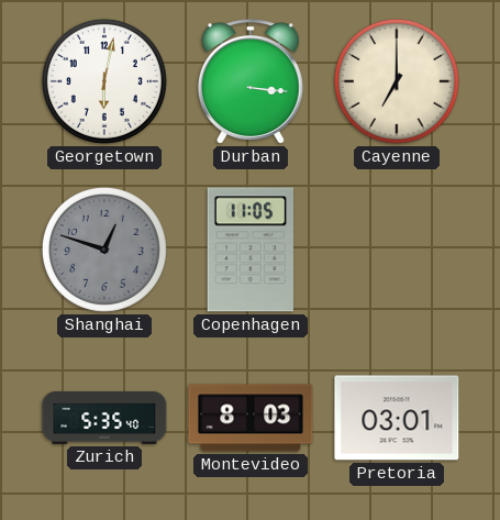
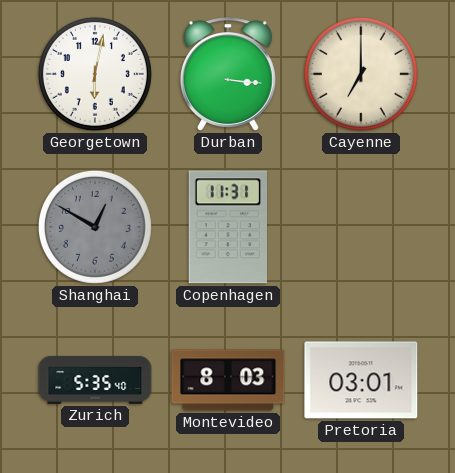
Shanghai: 12:48 -> 12:50
Copenhagen: 11:05 -> 11:31
